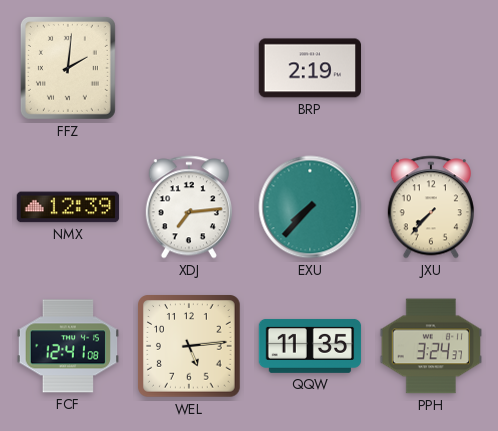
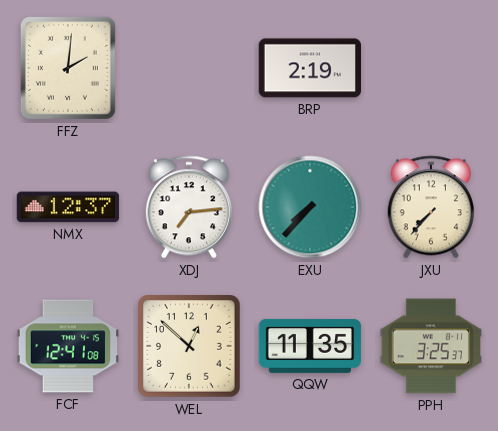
NMX: 12:39 -> 12:37
WEL: 5:14 -> 12:52
PPH: 3:24 -> 3:25
